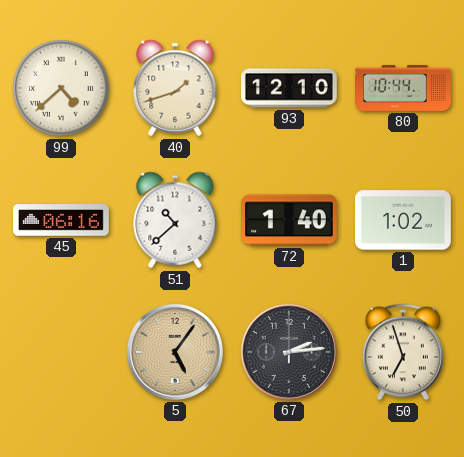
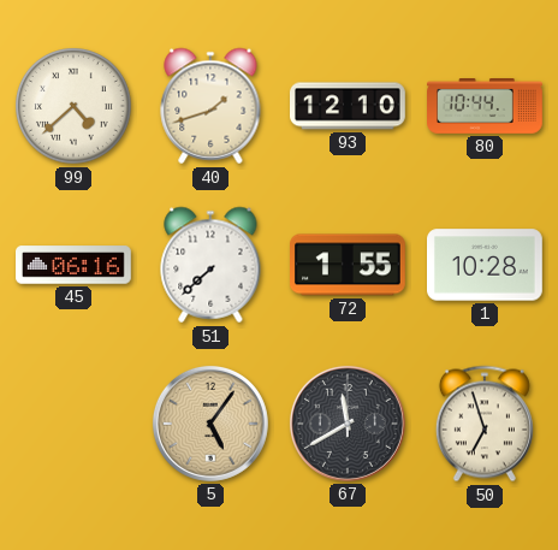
51: 10:38 -> 7:38
72: 1:40 -> 1:55
1: 1:02 -> 10:28
67: 2:14 -> 11:40
